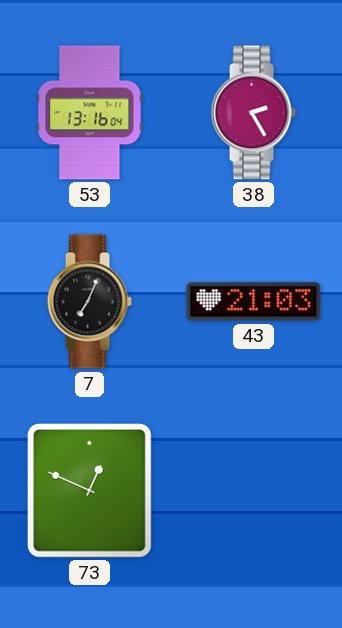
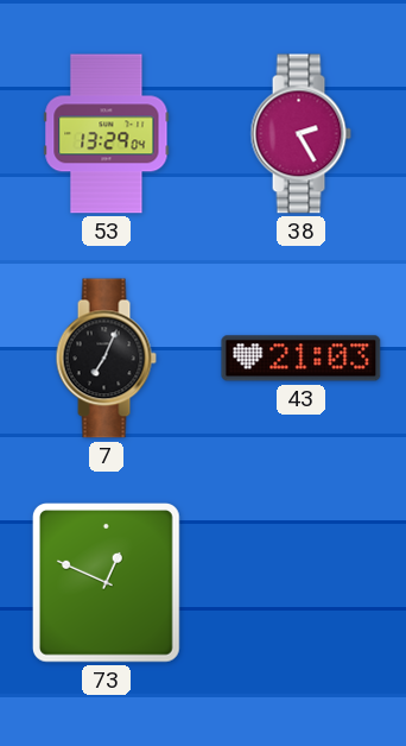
53: 13:16 -> 13:29
